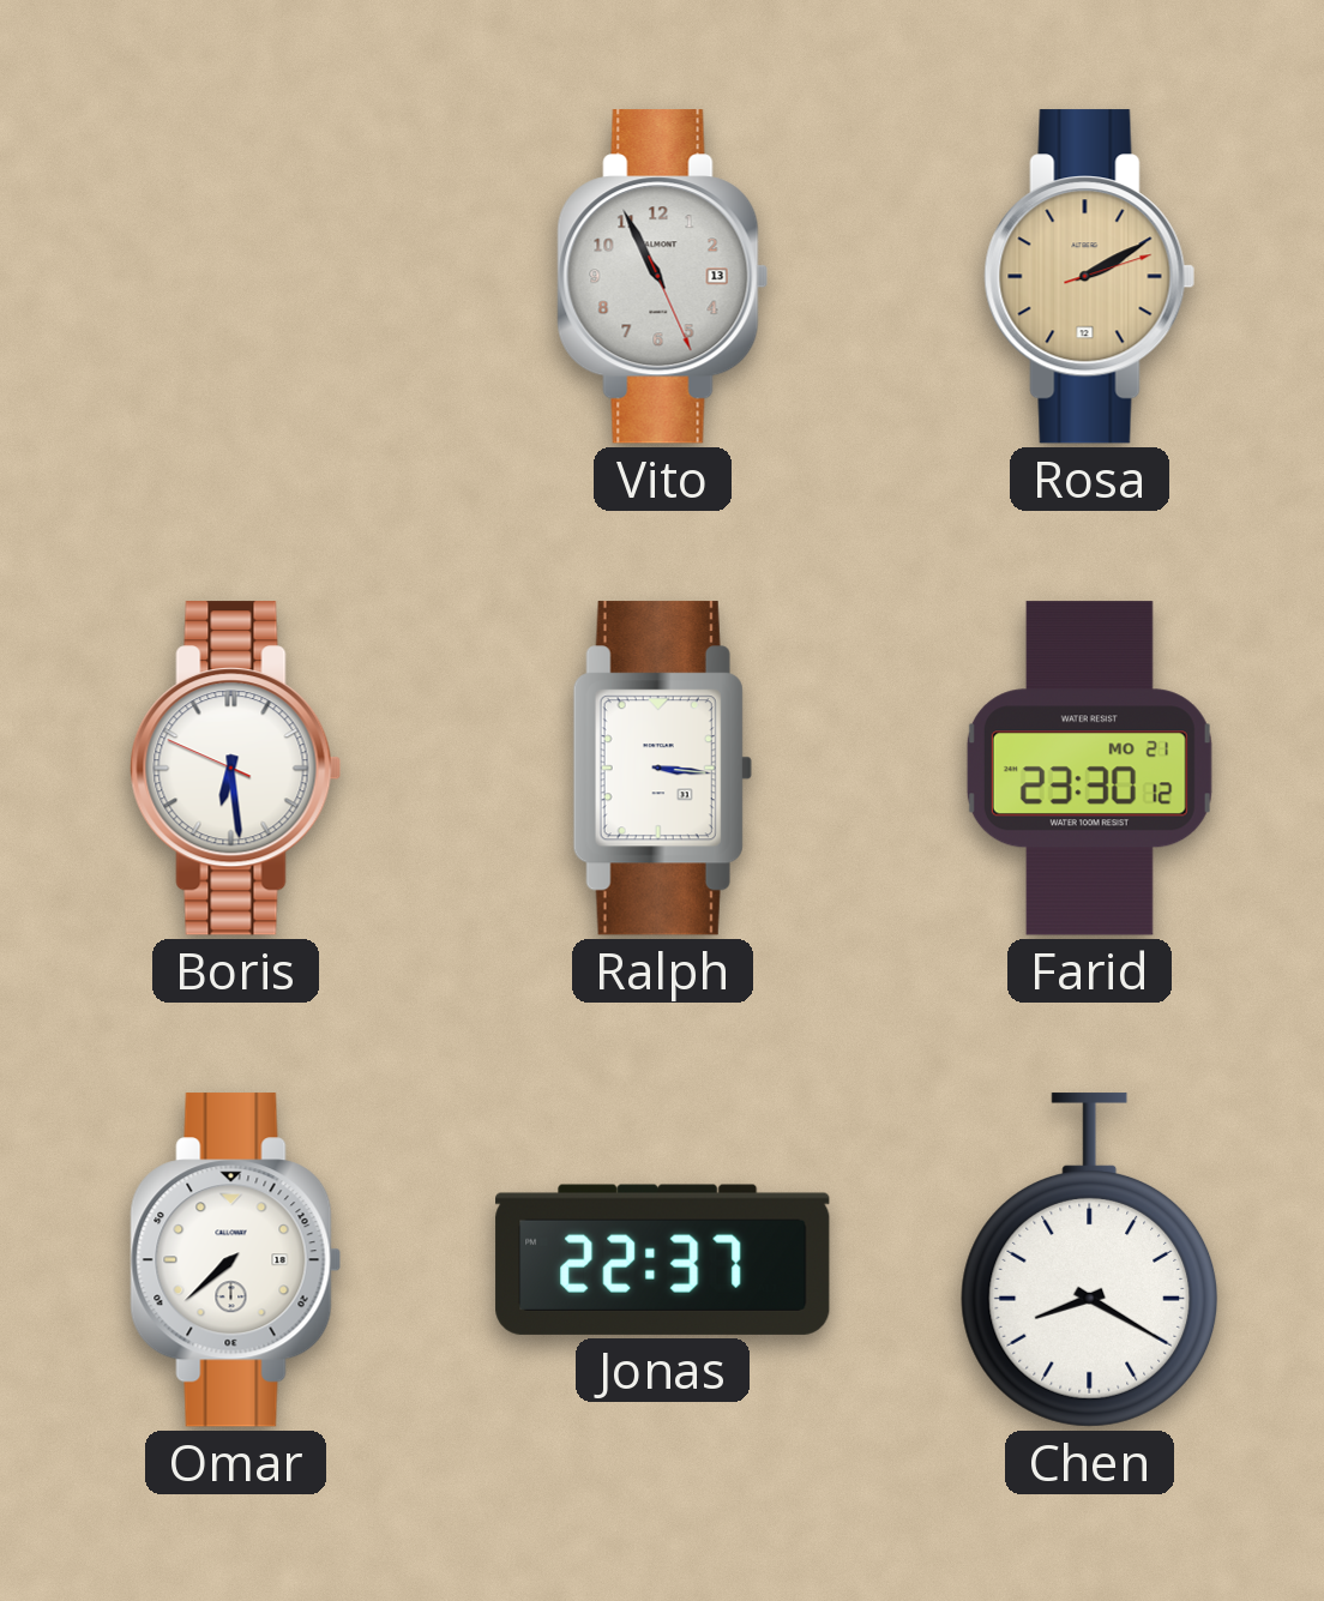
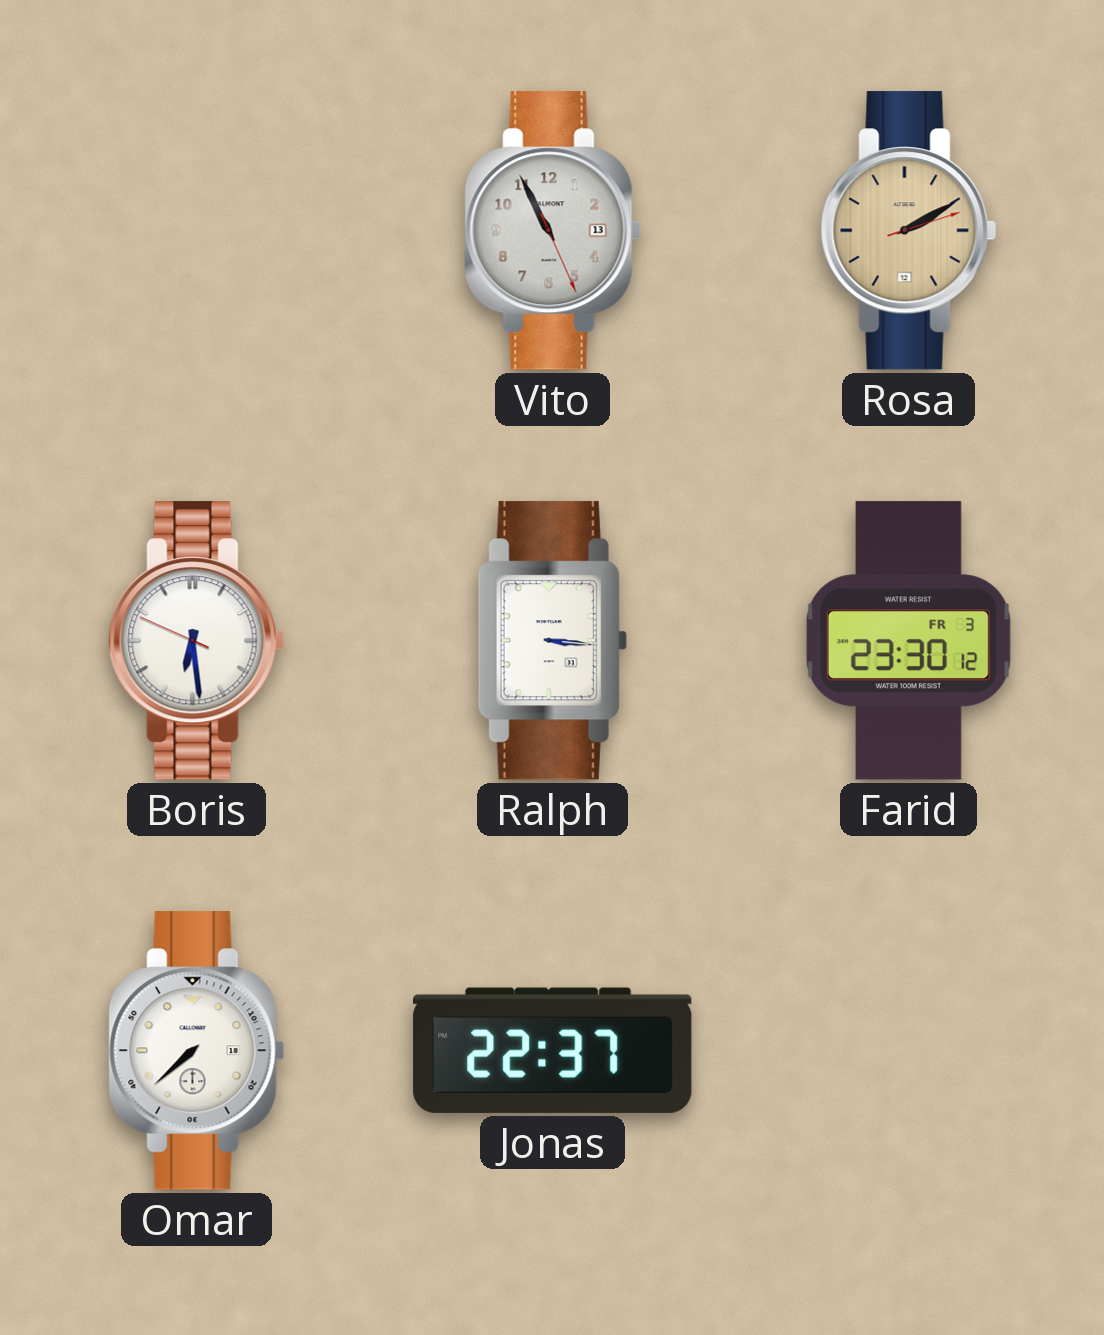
Farid date: MO 21 -> FR 3
Chen: 8:20 -> none
